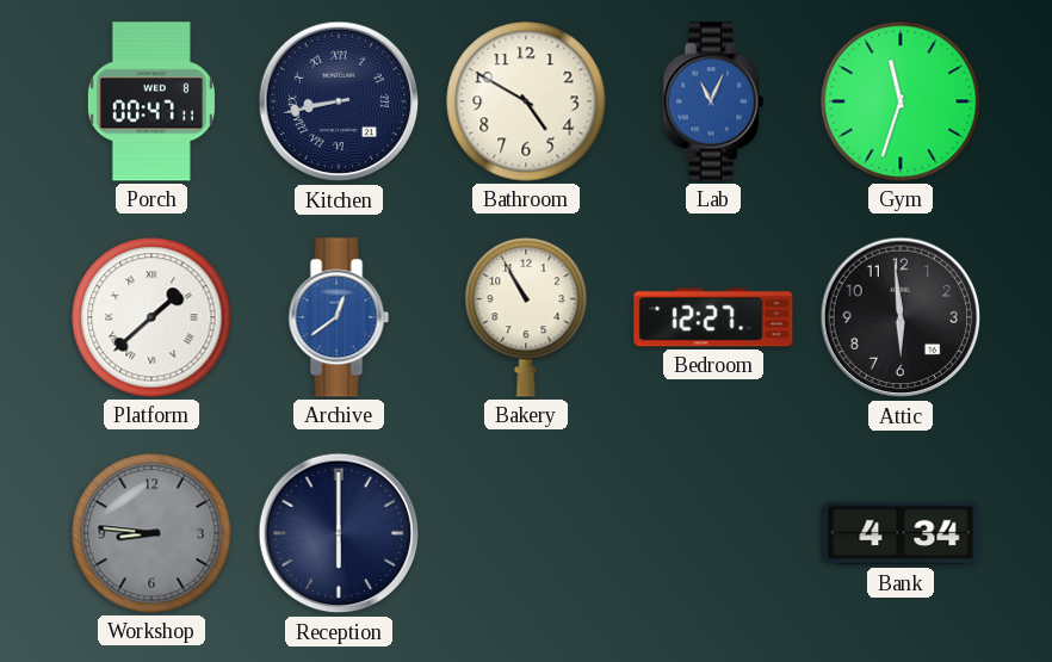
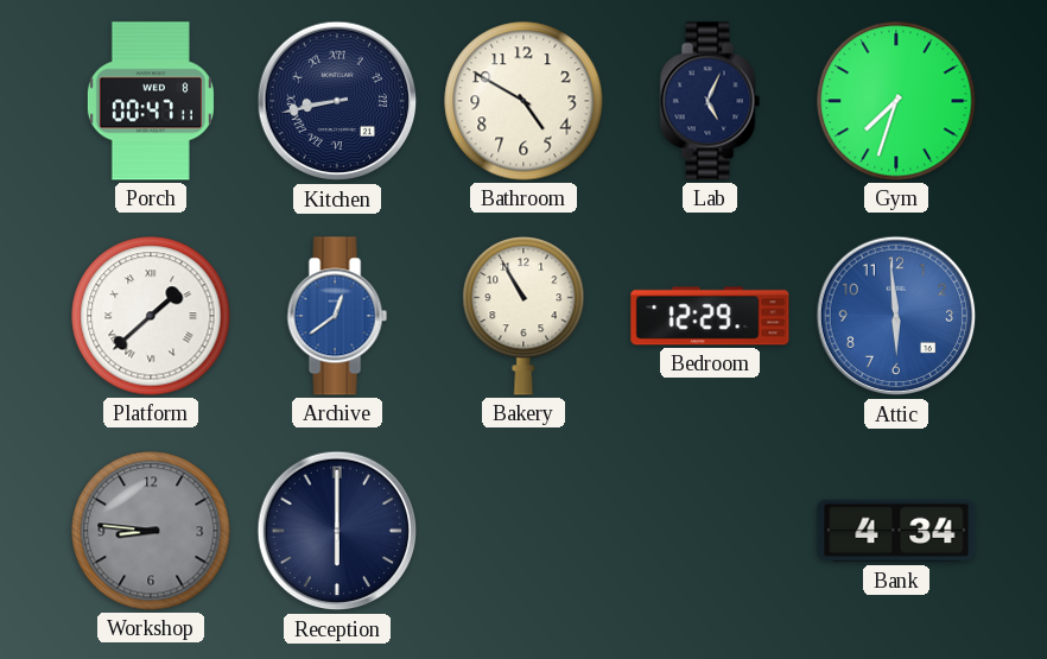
Lab: 11:04 -> 5:04
Lab dial: blue -> navy
Gym: 11:33 -> 7:33
Bedroom: 12:27 -> 12:29
Attic dial: black -> blue
